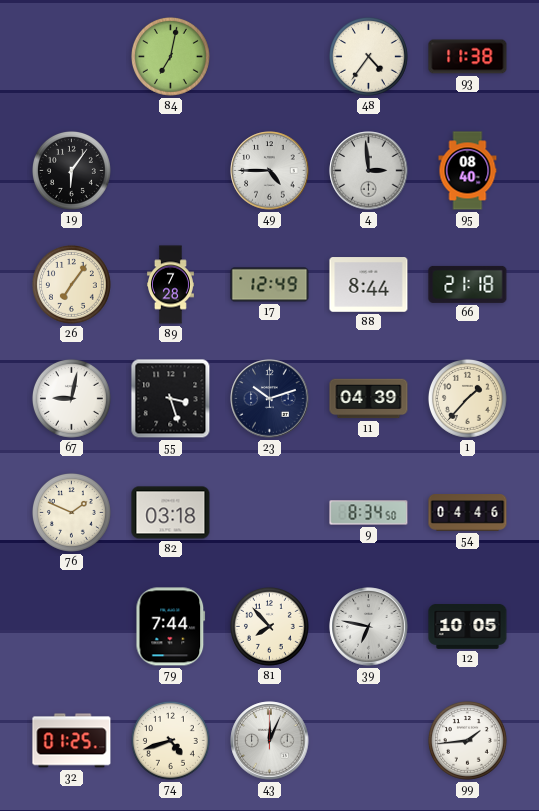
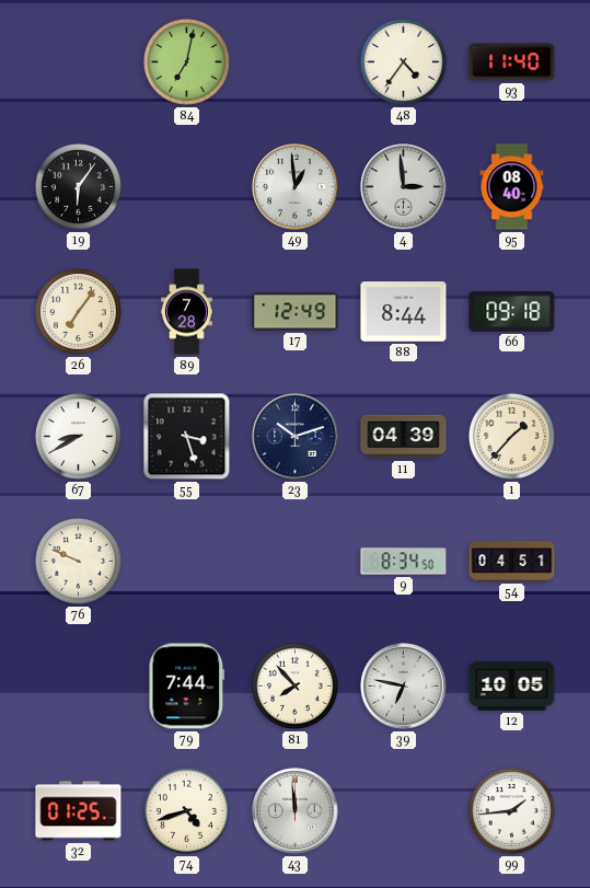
93: 11:38 -> 11:40
49: 4:45 -> 12:59
66: 21:18 -> 09:18
67: 9:02 -> 8:40
76: 1:49 -> 9:49
82: 03:18 -> none
54: 04:46 -> 04:51
43: 12:04 -> 11:59
